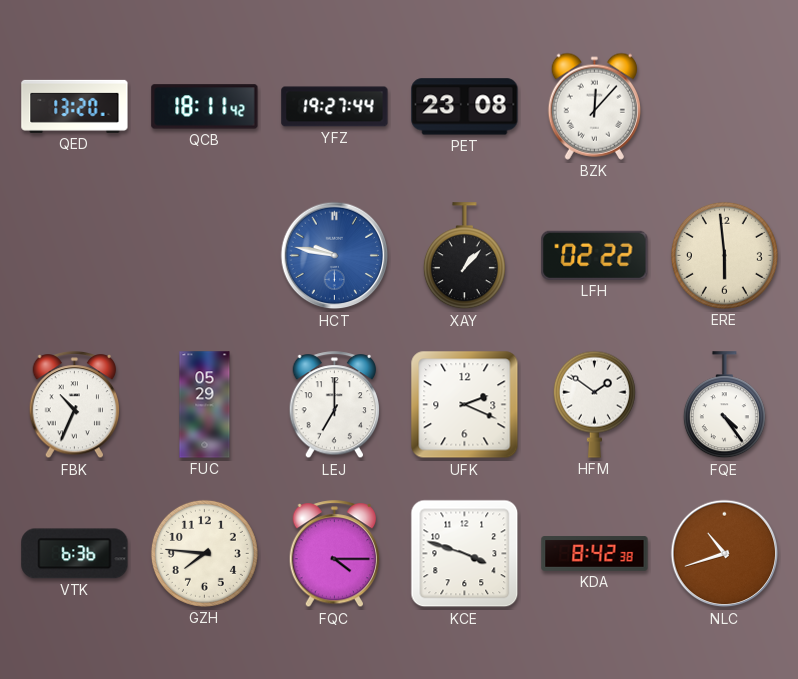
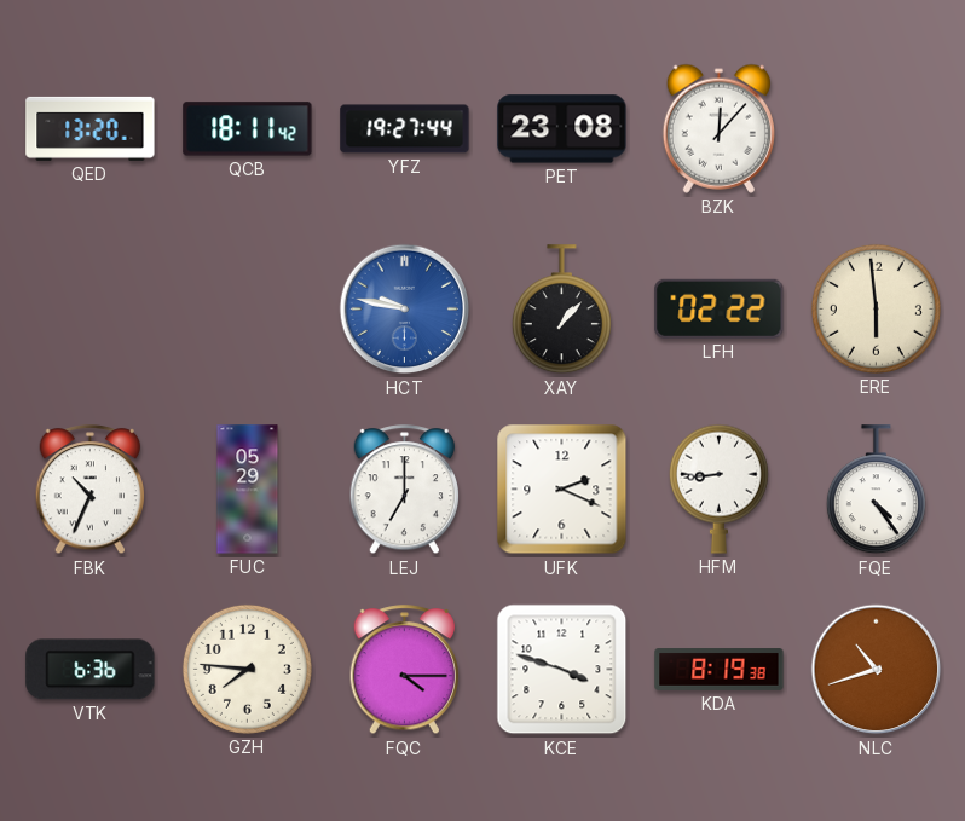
HFM: 1:51 -> 8:44
KDA: 8:42 -> 8:19
